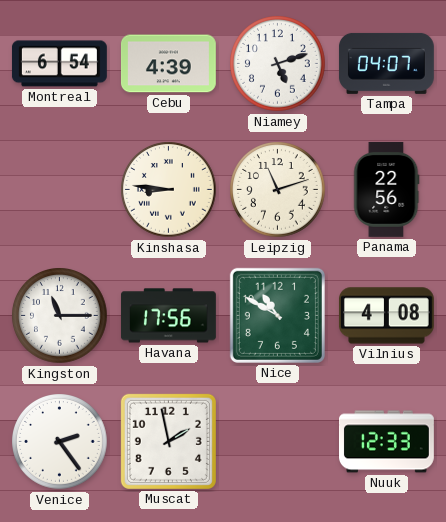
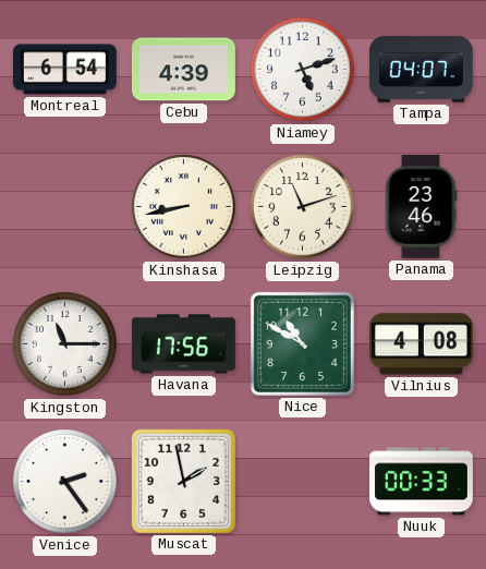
Kinshasa: 8:46 -> 8:43
Panama: 22:56 -> 23:46
Nuuk: 12:33 -> 00:33
